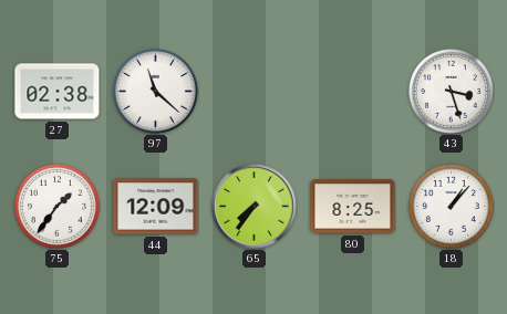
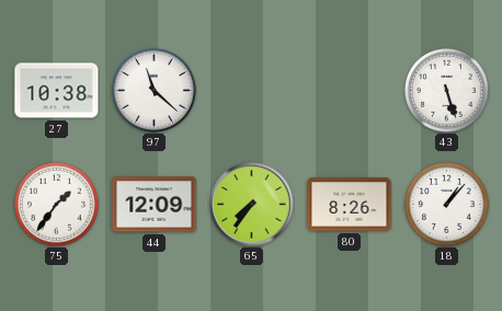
27: 02:38 -> 10:38
43: 3:27 -> 5:27
80: 8:25 -> 8:26
